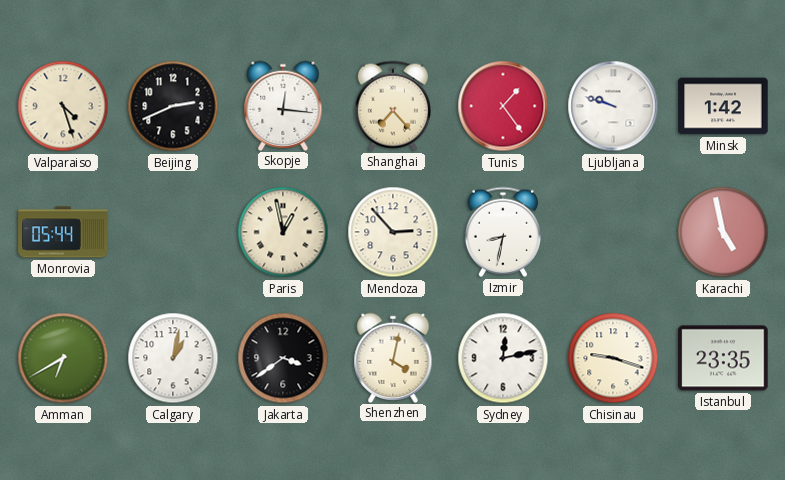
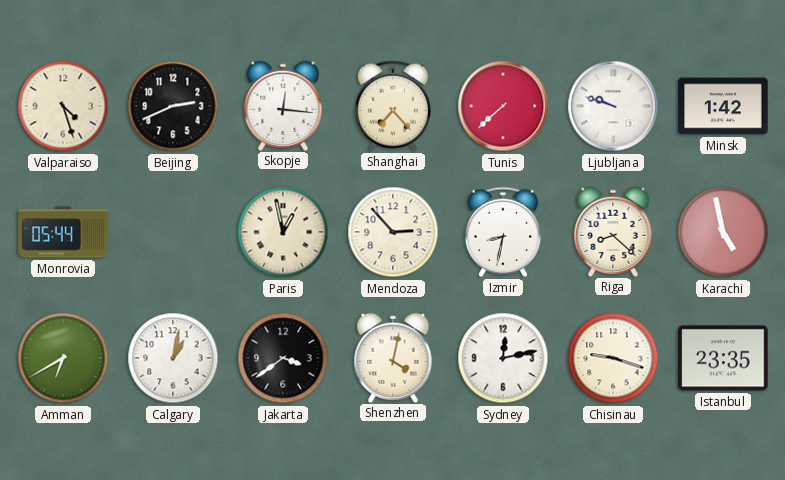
Tunis: 1:24 -> 7:38
Riga: none -> 8:22
